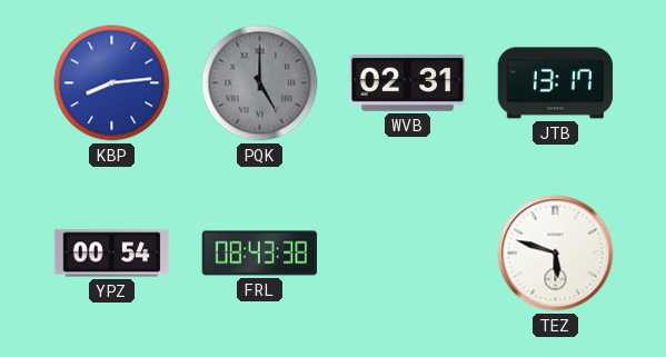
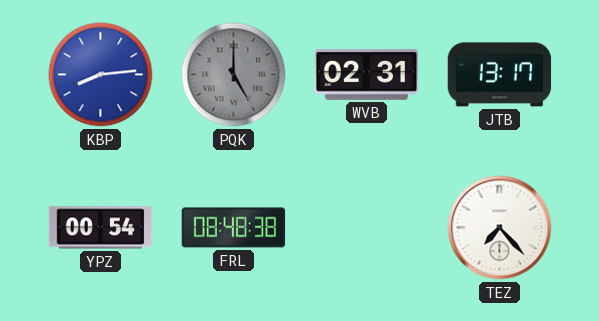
FRL: 08:43 -> 08:48
TEZ: 5:48 -> 7:23
